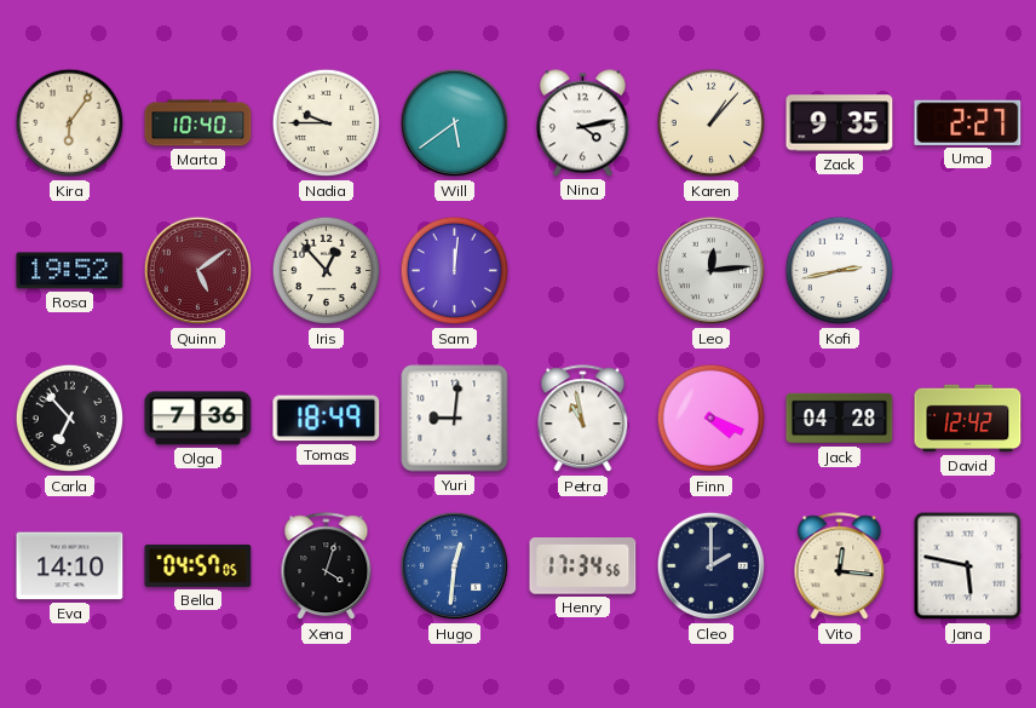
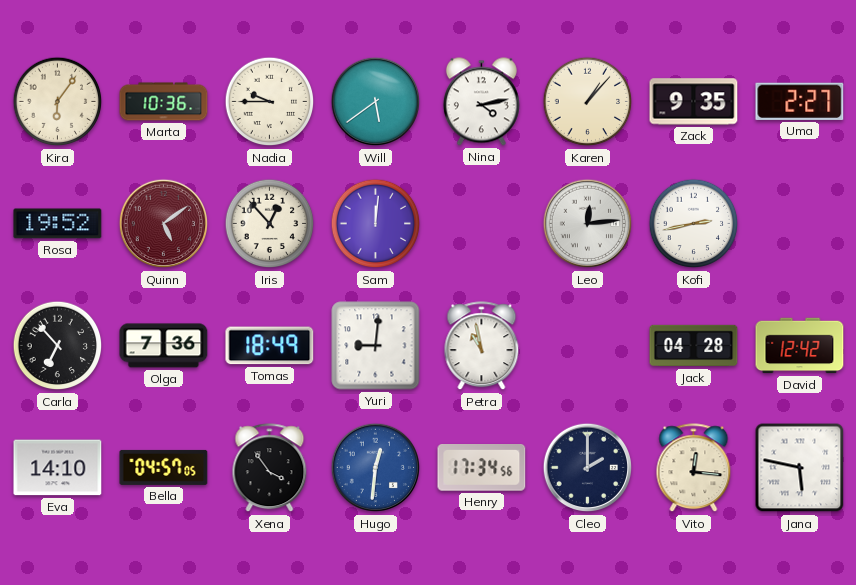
Marta: 10:40 -> 10:36
Finn: 4:19 -> none
Xena: 4:03 -> 3:54
